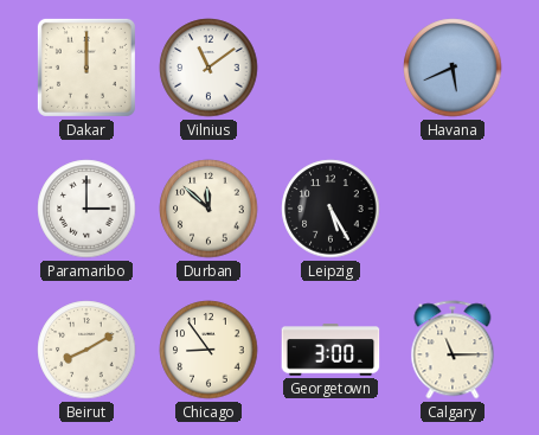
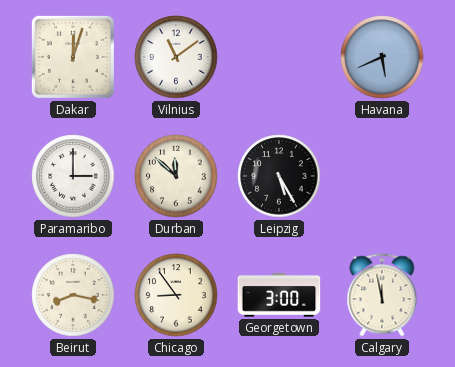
Dakar: 12:00 -> 12:03
Beirut: 8:10 -> 8:17
Calgary: 11:15 -> 11:58
